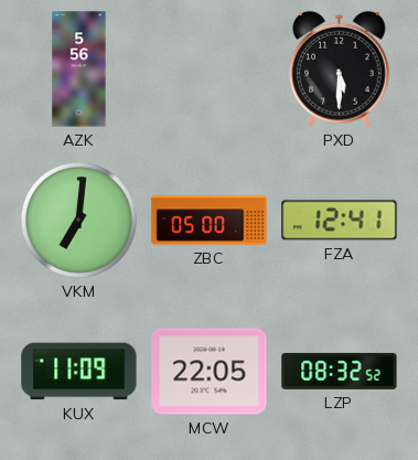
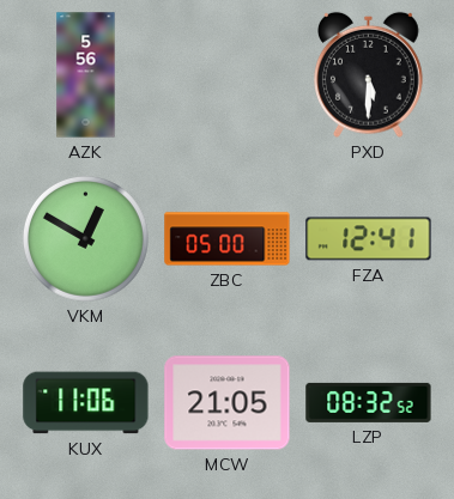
VKM: 7:01 -> 12:50
KUX: 11:09 -> 11:06
MCW: 22:05 -> 21:05
